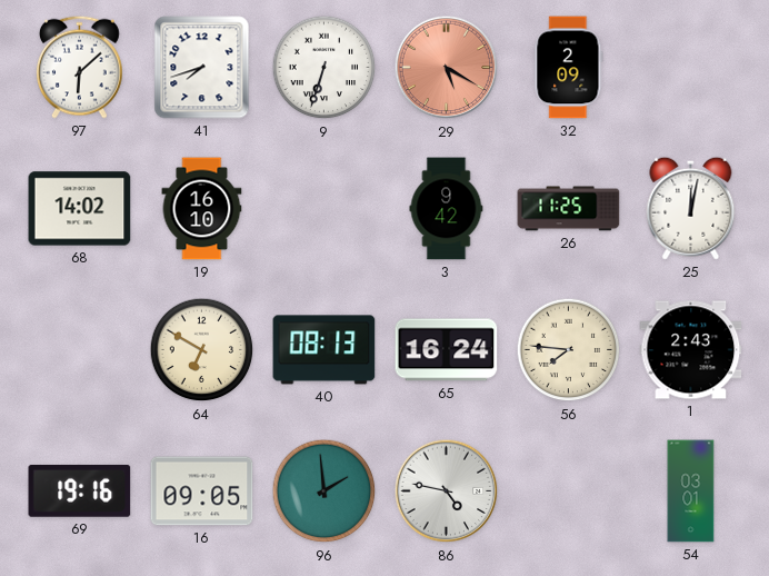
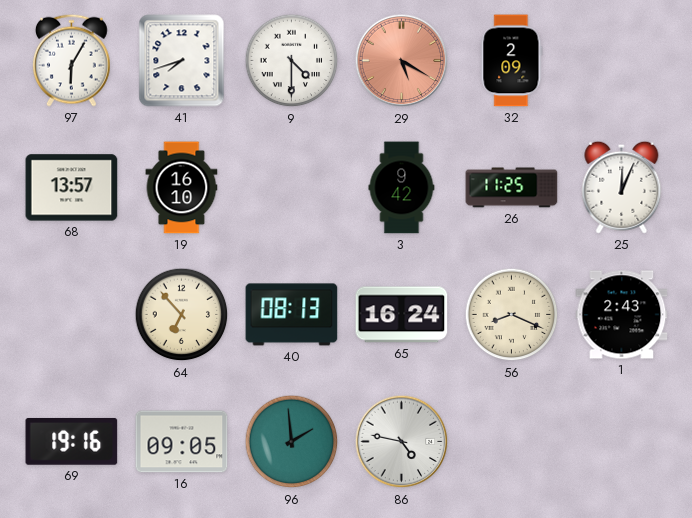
97: 6:08 -> 6:05
9: 6:33 -> 4:30
68: 14:02 -> 13:57
25: 12:02 -> 12:04
64: 6:50 -> 6:53
56: 7:46 -> 8:19
54: 03:01 -> none
